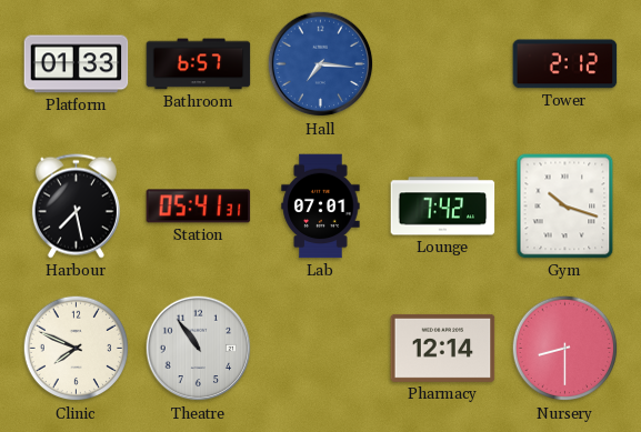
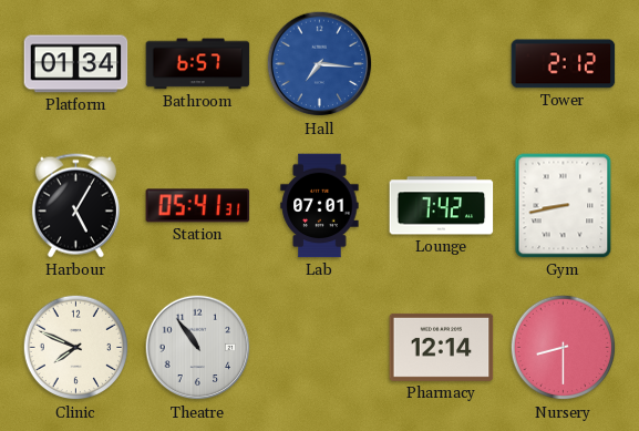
Platform: 01:33 -> 01:34
Harbour: 7:28 -> 5:05
Gym: 10:18 -> 8:43
